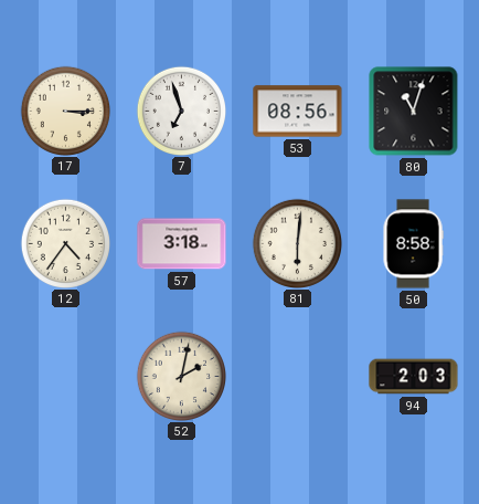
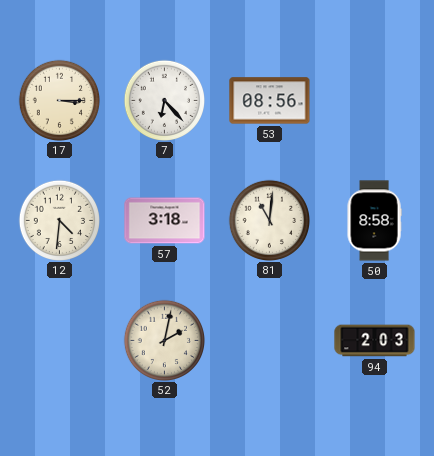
7: 6:57 -> 6:23
80: 11:03 -> none
12: 4:36 -> 4:31
81: 6:01 -> 11:01
